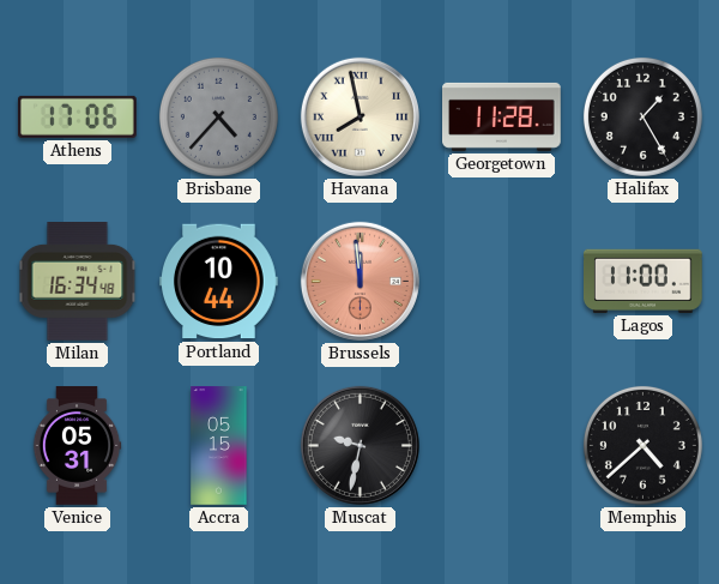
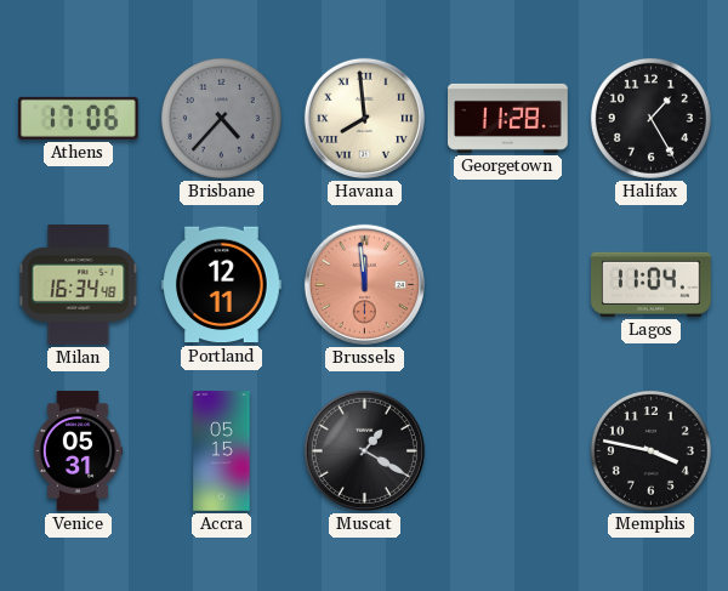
Havana: 7:58 -> 7:59
Portland: 10:44 -> 12:11
Lagos: 11:00 -> 11:04
Muscat: 9:32 -> 1:20
Memphis: 4:38 -> 3:47
